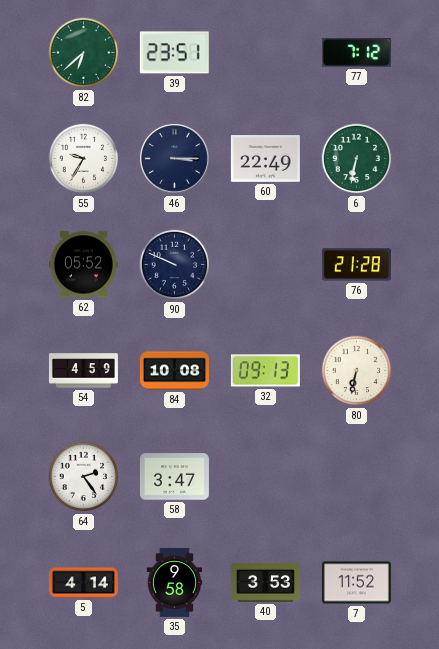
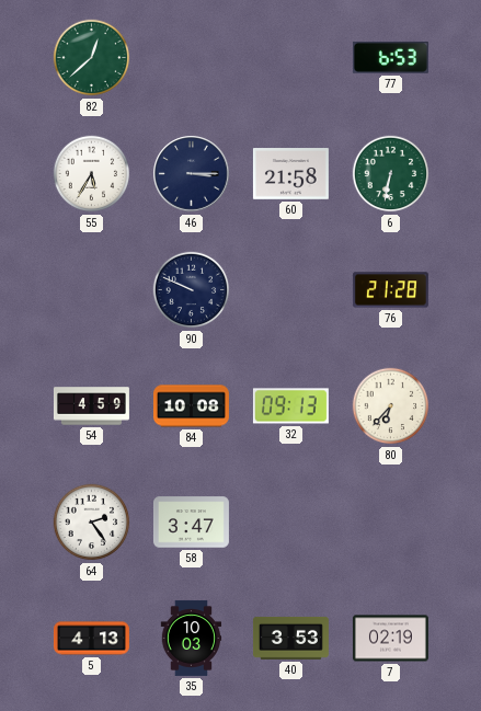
82: 6:38 -> 12:38
39: 23:51 -> none
77: 7:12 -> 6:53
55: 9:35 -> 5:35
60: 22:49 -> 21:58
62: 05:52 -> none
80: 6:32 -> 6:37
5: 4:14 -> 4:13
35: 9:58 -> 10:03
7: 11:52 -> 02:19
